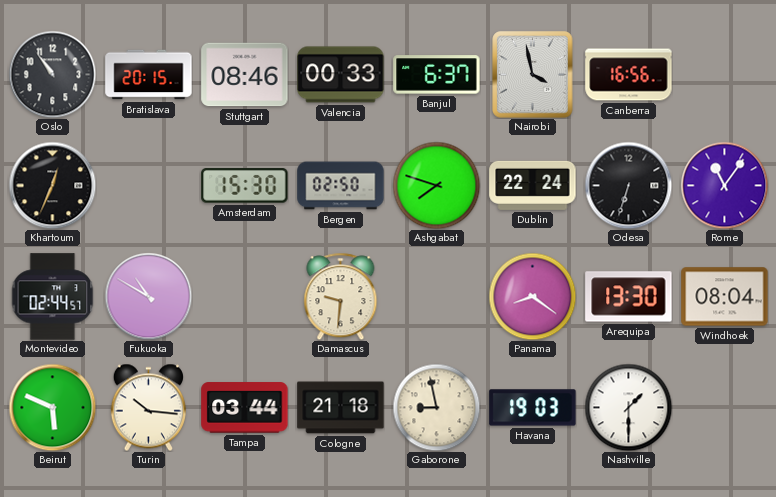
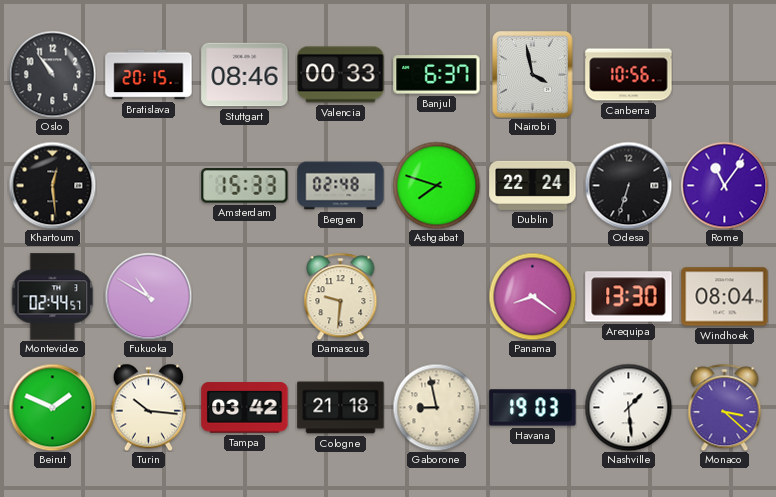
Canberra: 16:56 -> 10:56
Khartoum: 12:34 -> 12:29
Amsterdam: 15:30 -> 15:33
Bergen: 02:50 -> 02:48
Beirut: 5:49 -> 1:49
Tampa: 03:44 -> 03:42
Nashville: 1:30 -> 1:29
Monaco: none -> 3:22
